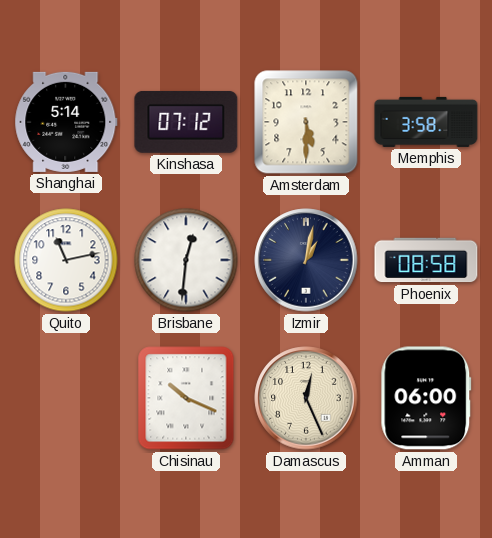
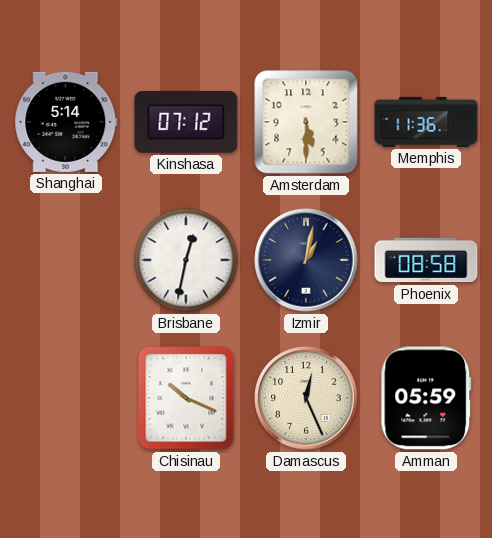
Memphis: 3:58 -> 11:36
Quito: 11:13 -> none
Brisbane: 12:31 -> 12:32
Amman: 06:00 -> 05:59
